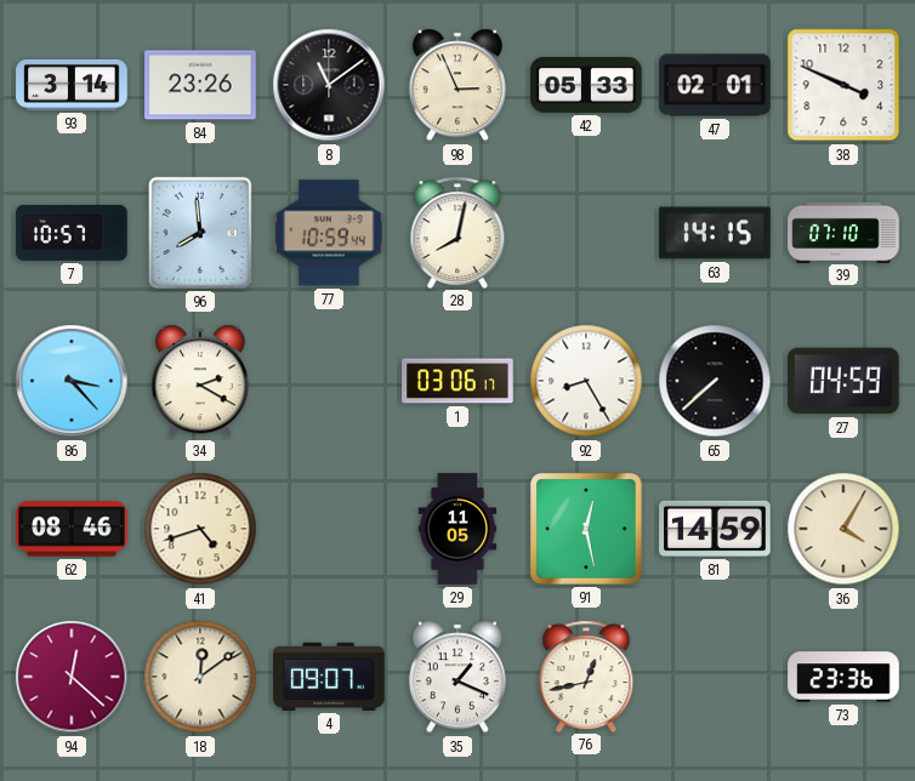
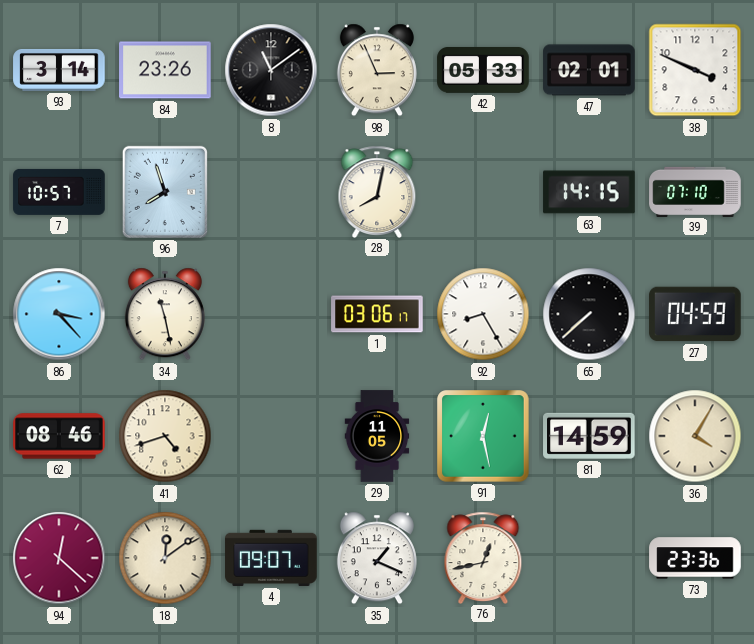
96: 7:59 -> 7:57
77: 10:59 -> none
34: 2:20 -> 11:28
